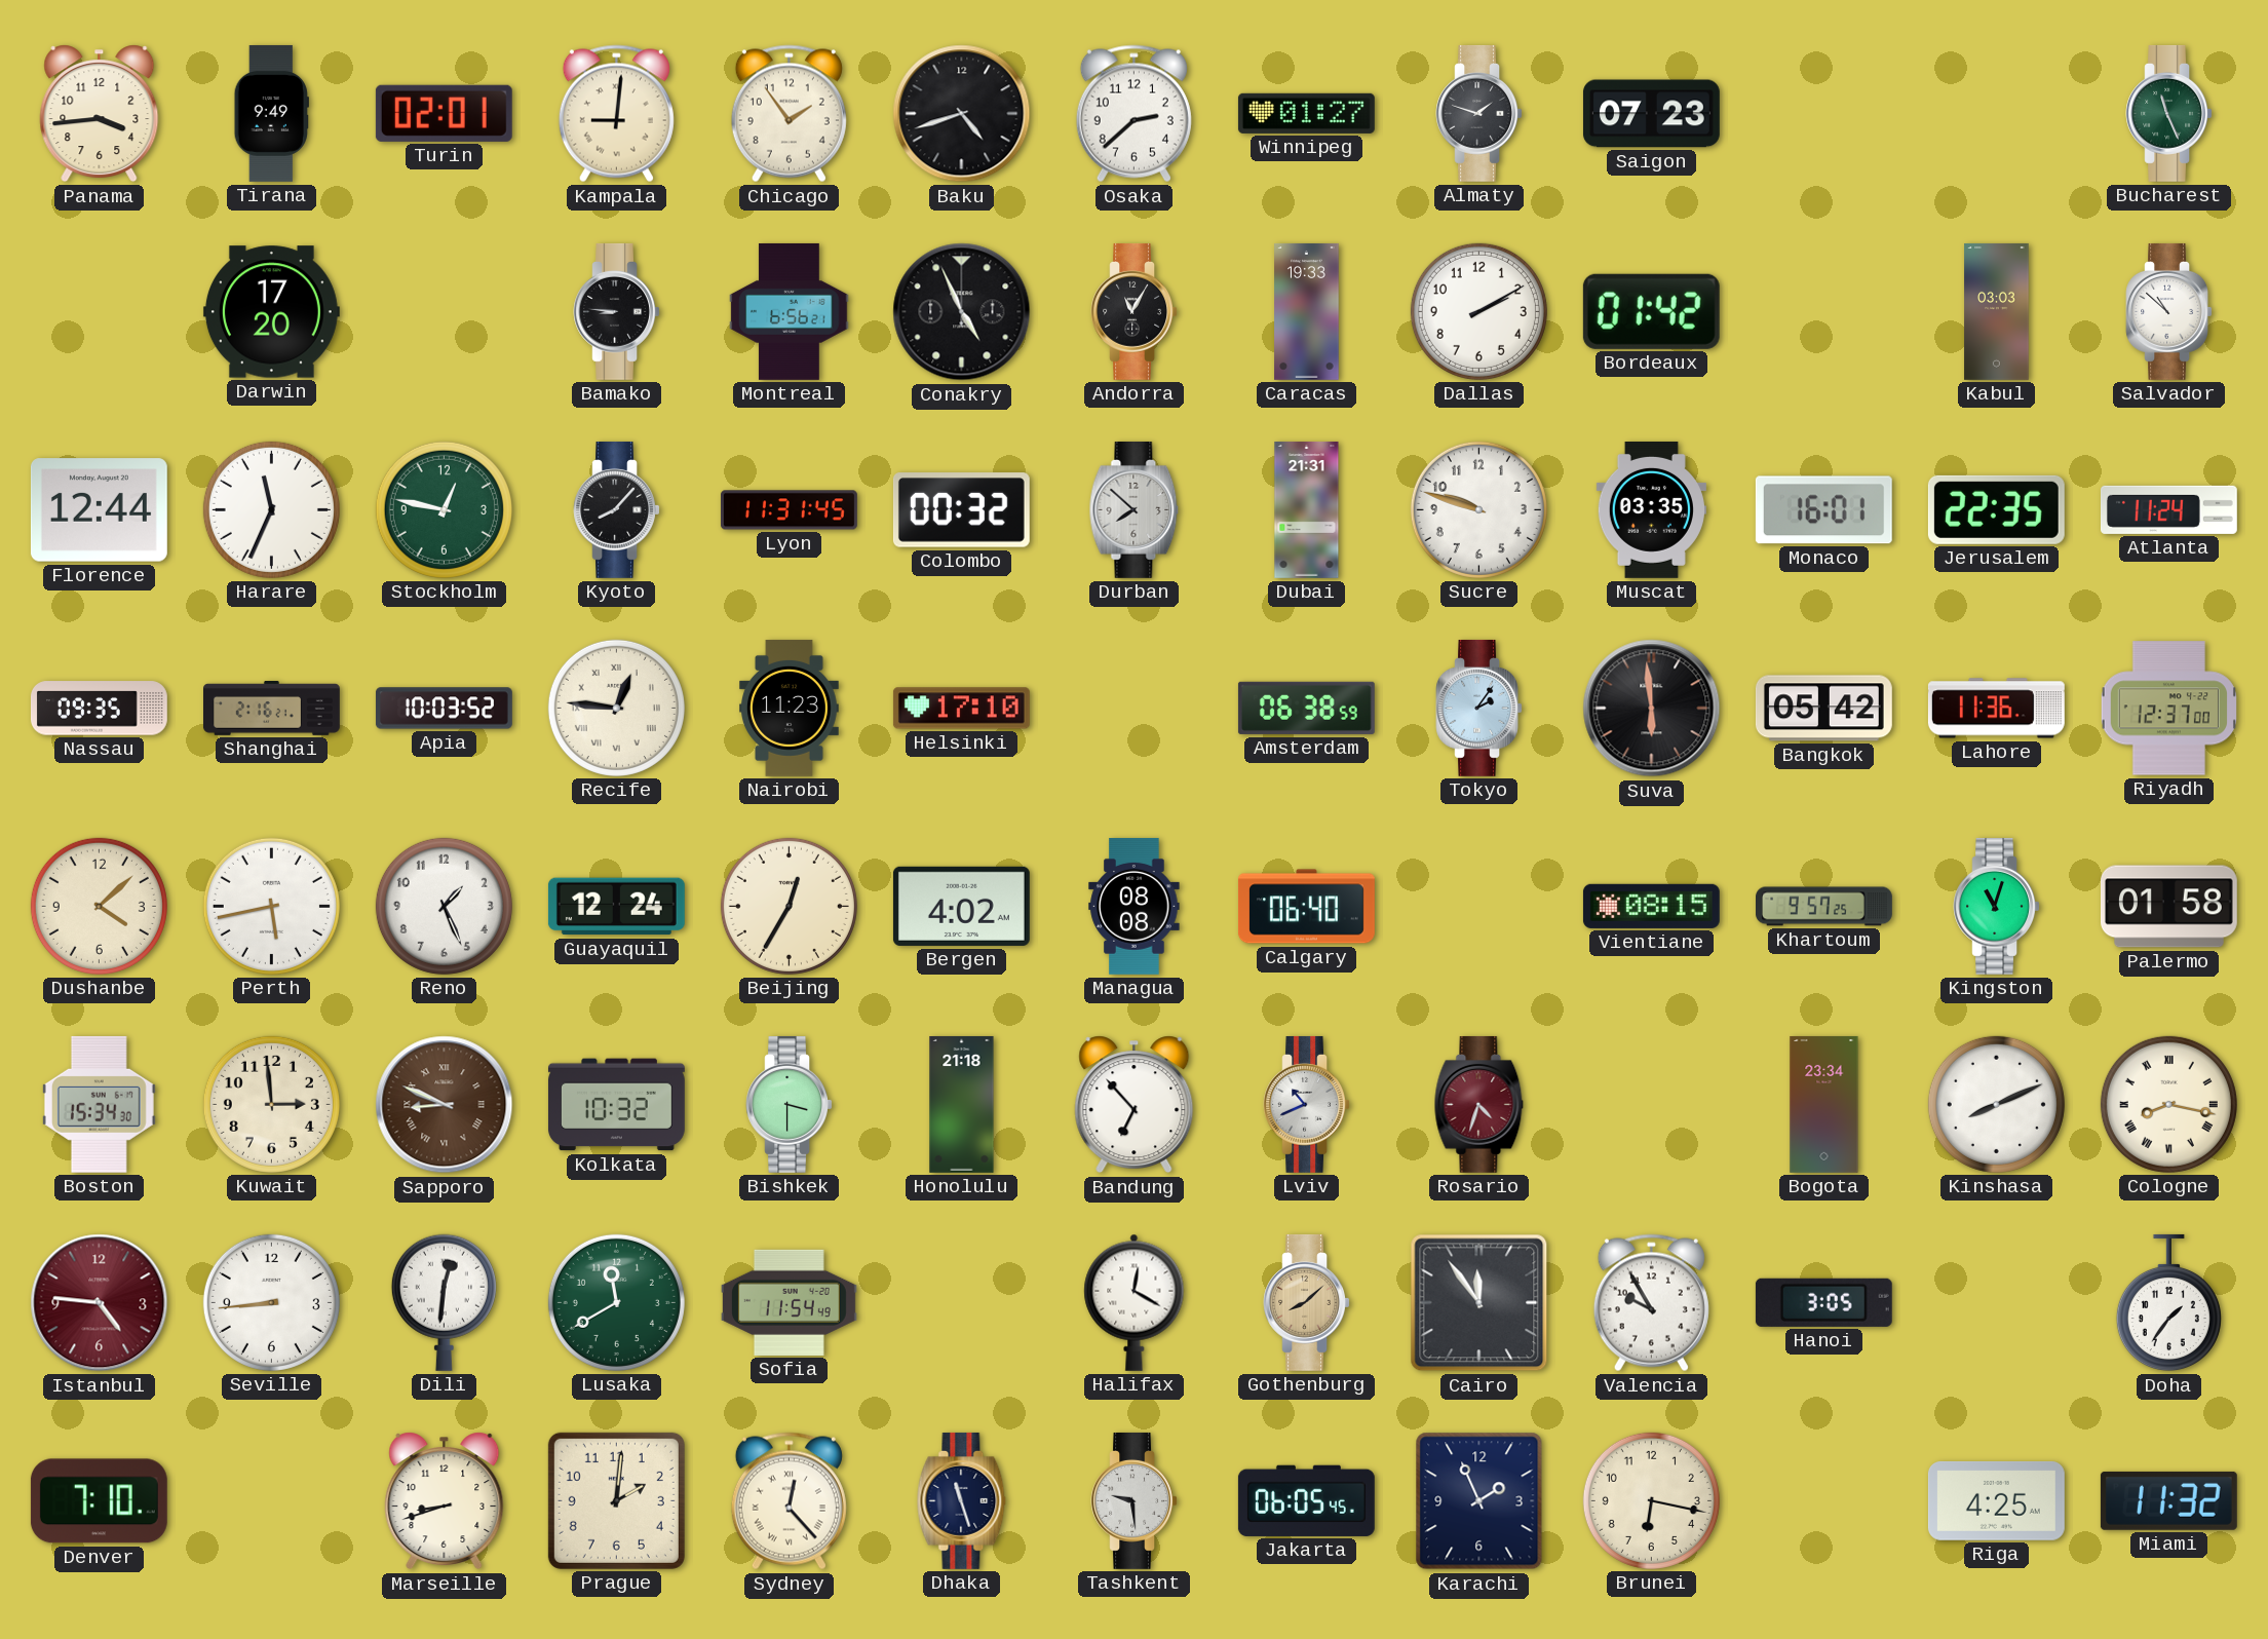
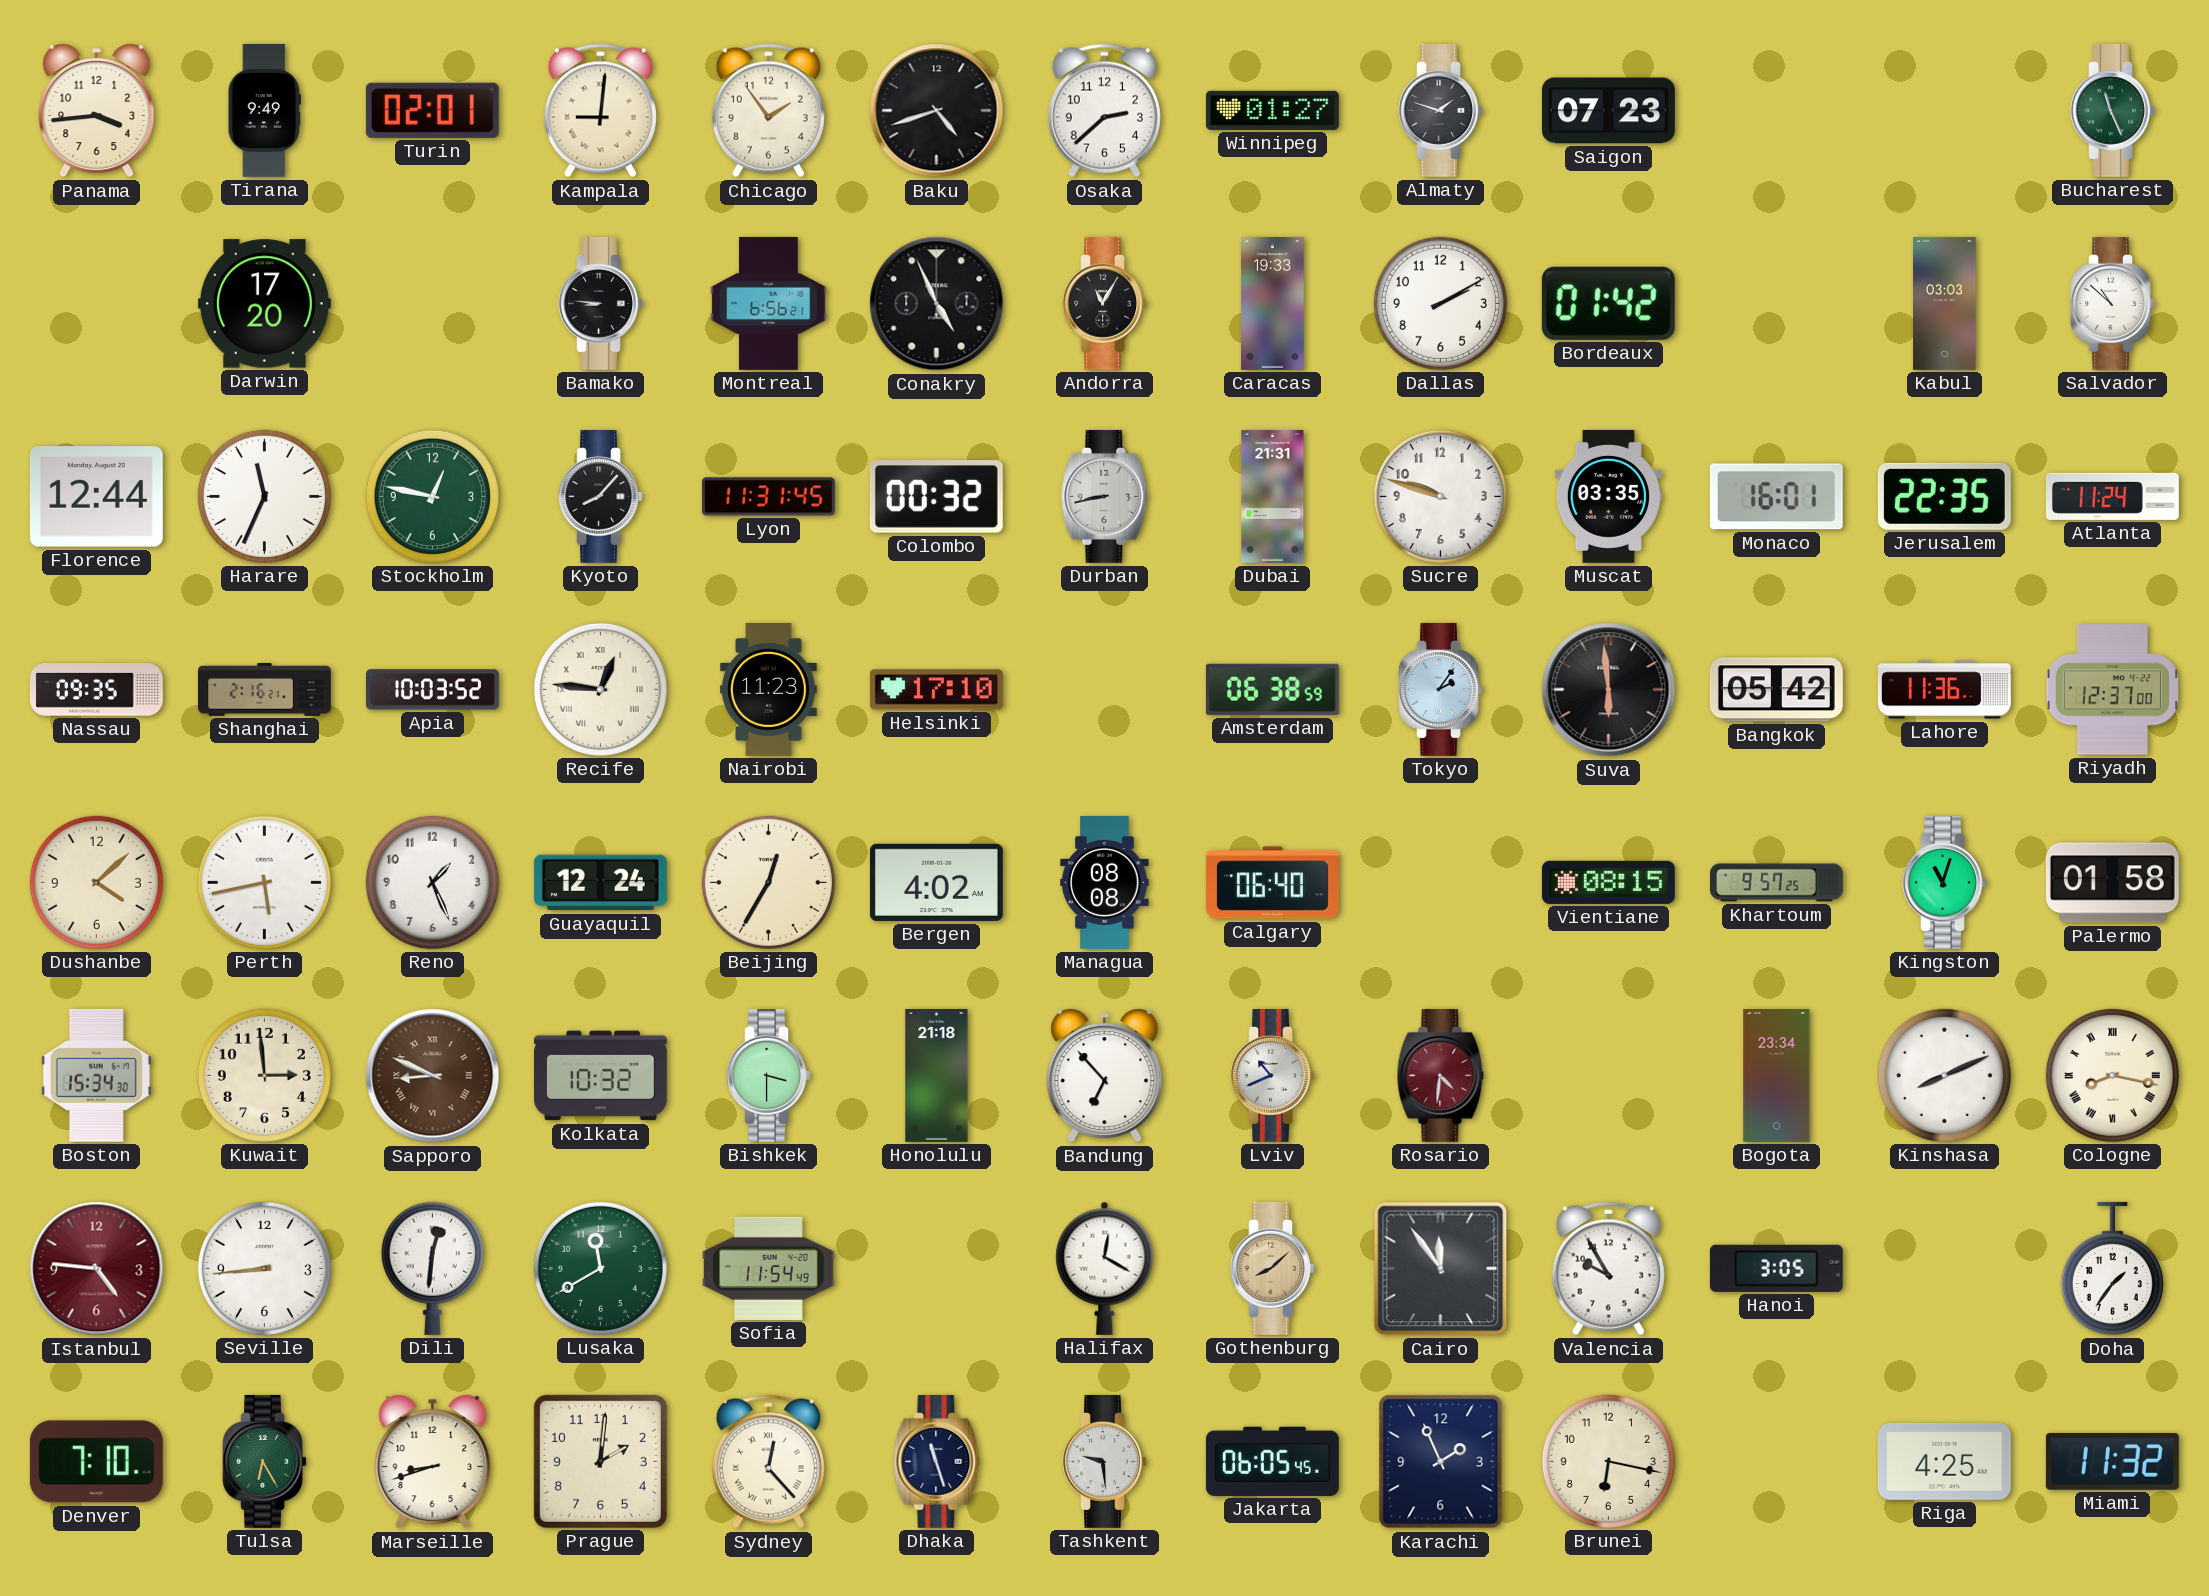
Durban: 7:52 -> 8:43
Rosario: 4:33 -> 4:31
Tulsa: none -> 6:25
